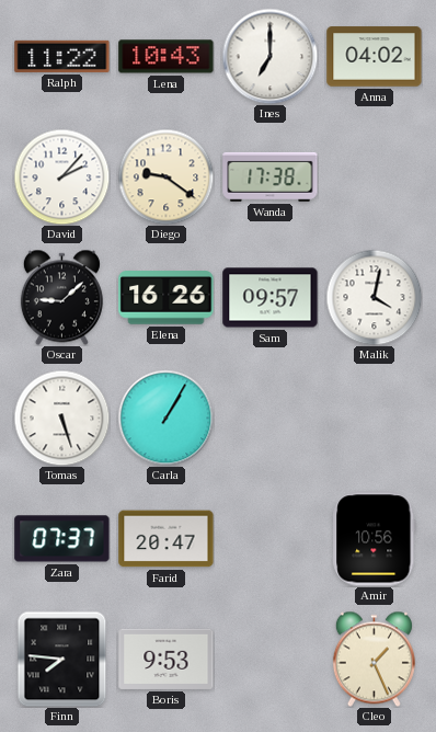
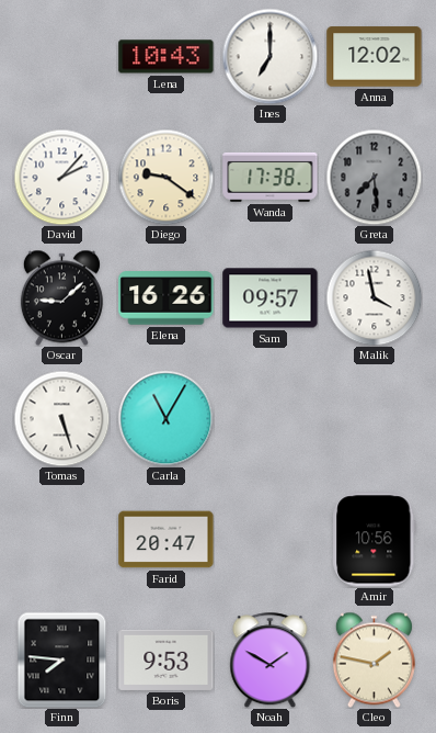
Ralph: 11:22 -> none
Anna: 04:02 -> 12:02
Greta: none -> 7:29
Malik: 4:02 -> 3:58
Carla: 1:05 -> 11:05
Zara: 07:37 -> none
Noah: none -> 1:50
Cleo: 1:26 -> 1:47
